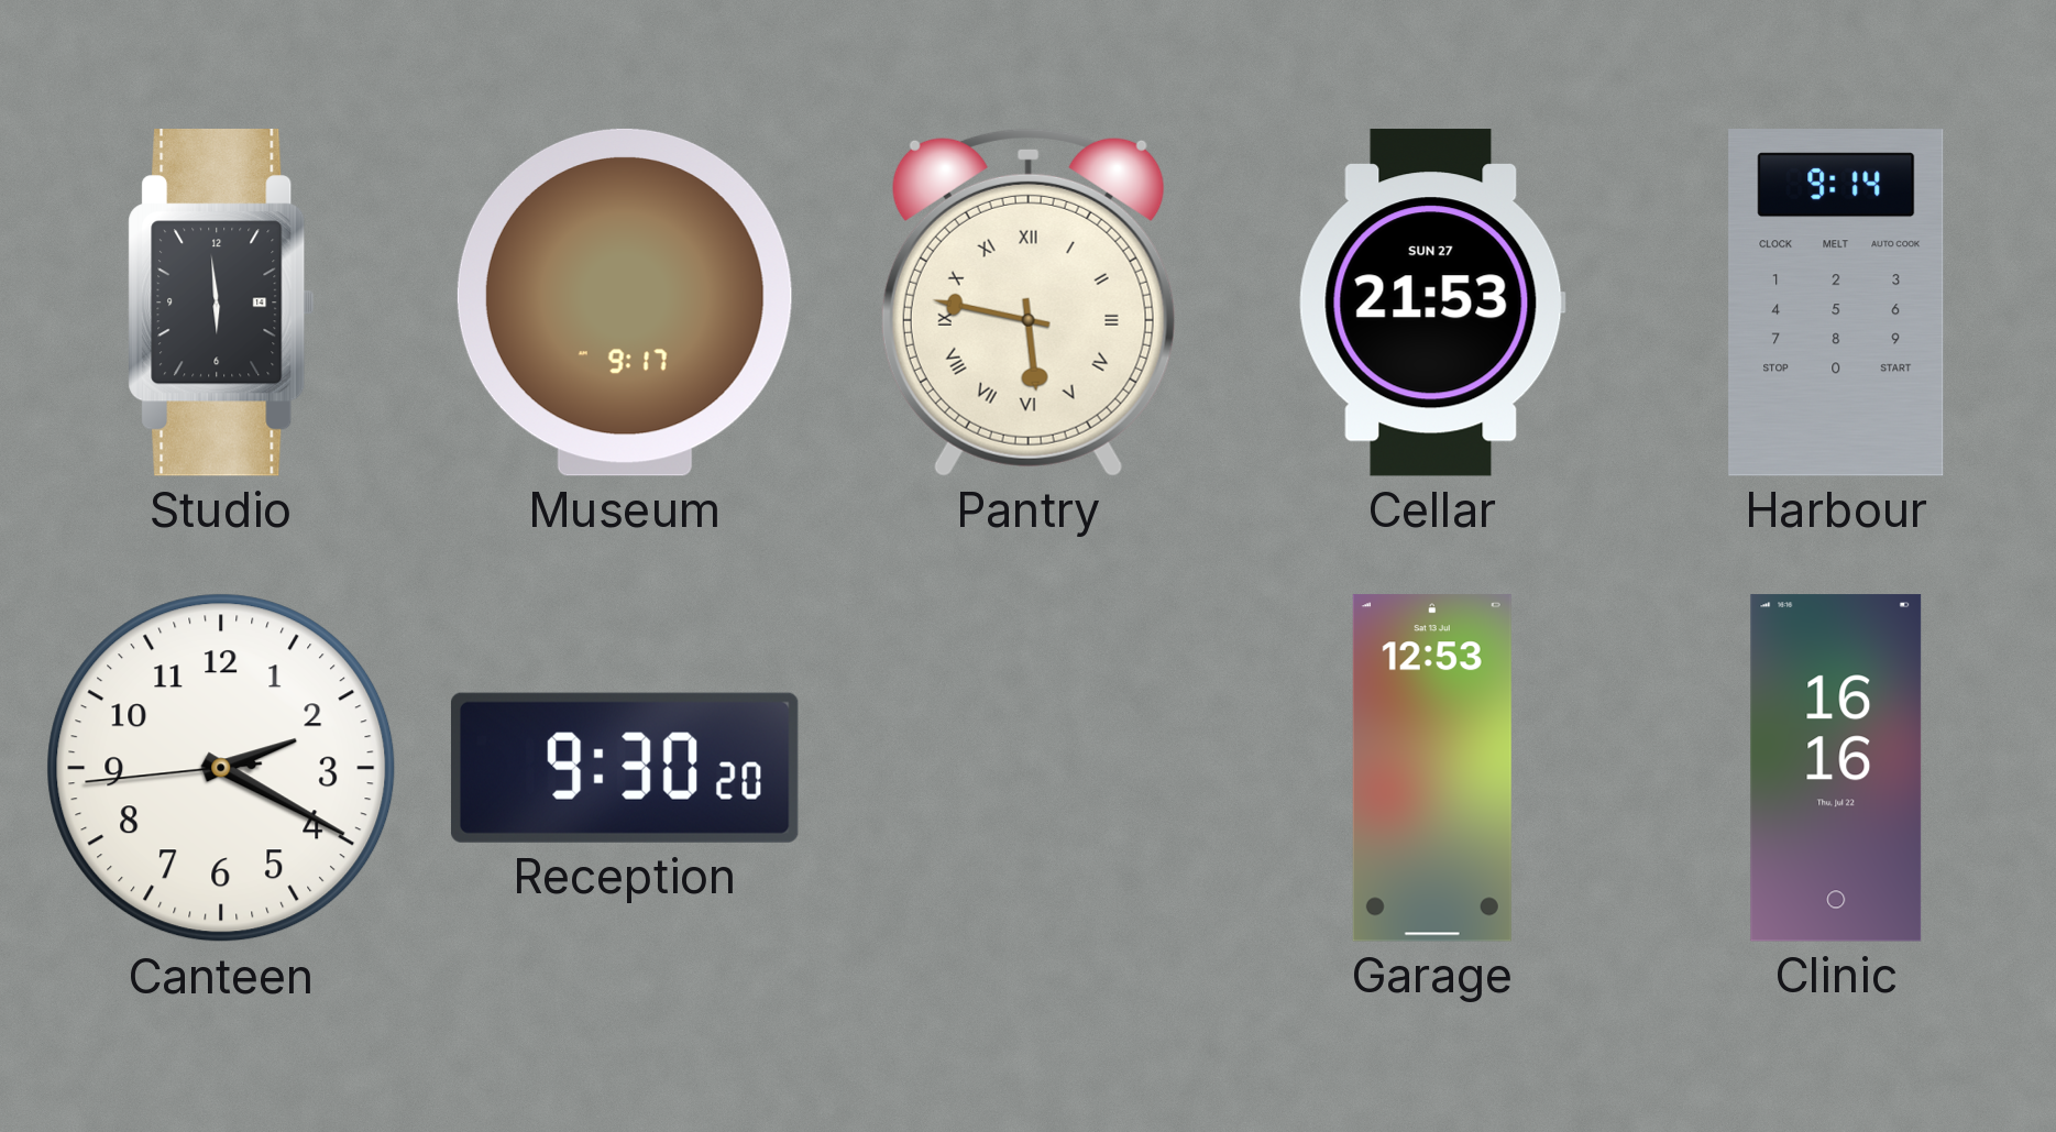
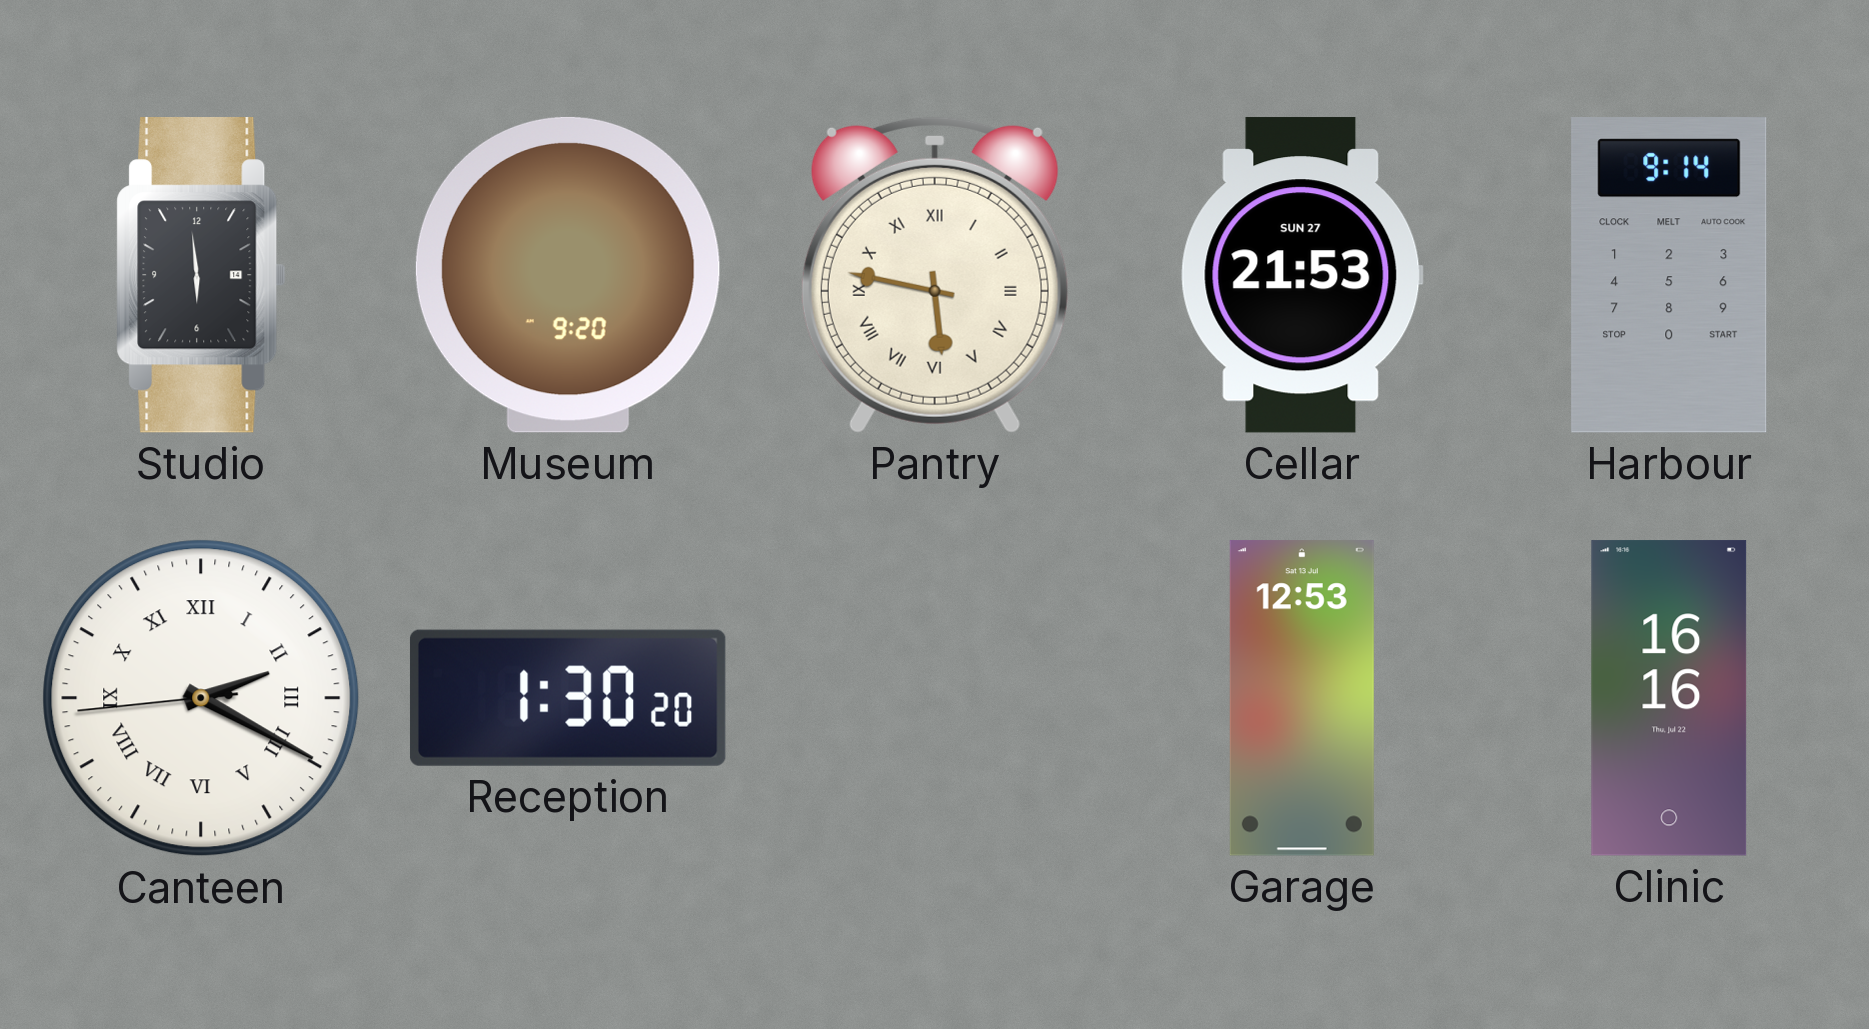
Museum: 9:17 -> 9:20
Canteen numerals: Arabic -> Roman
Reception: 9:30 -> 1:30
